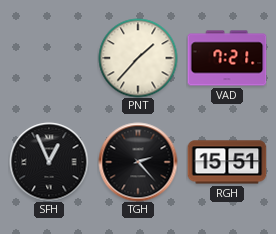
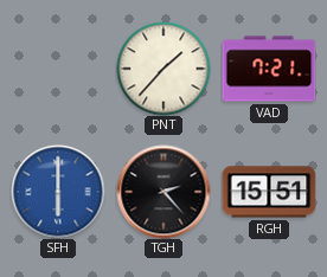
SFH: 12:56 -> 6:00
SFH dial: black -> blue
